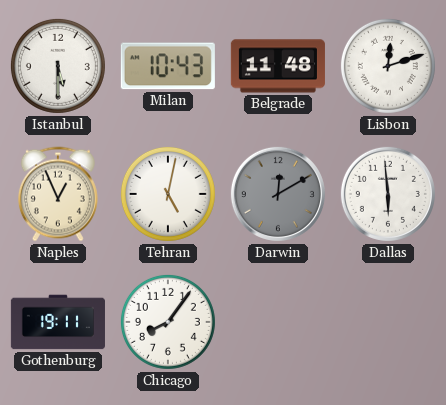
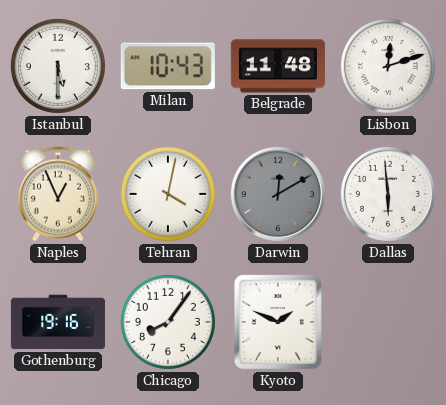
Tehran: 5:02 -> 4:02
Gothenburg: 19:11 -> 19:16
Kyoto: none -> 1:49
